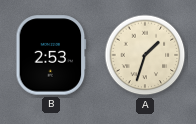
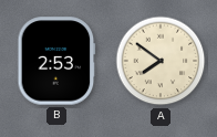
A: 1:33 -> 7:51
